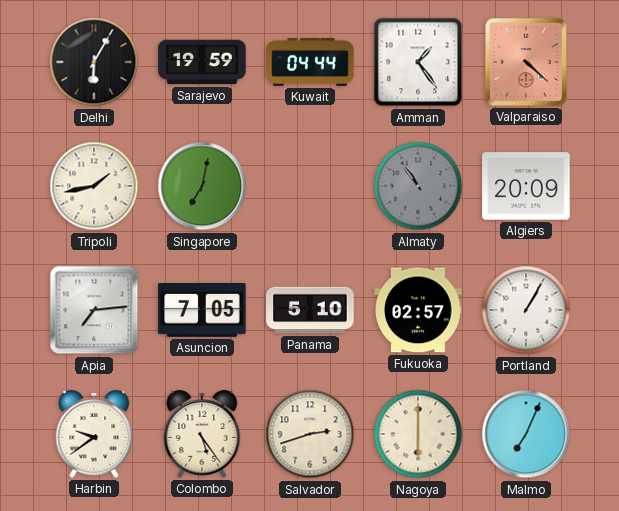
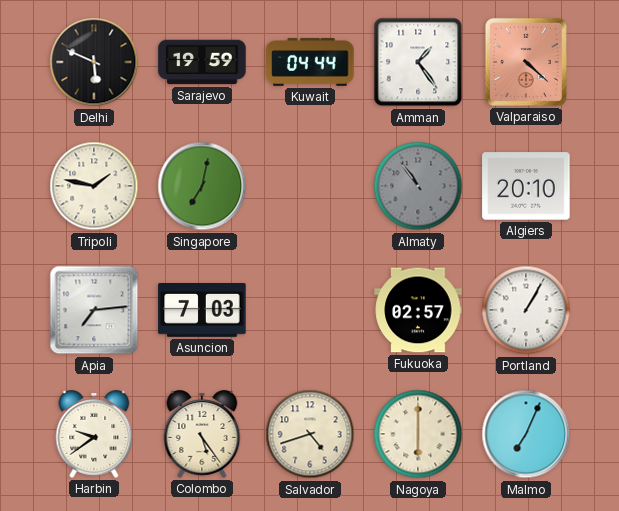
Delhi: 6:05 -> 5:49
Tripoli: 1:43 -> 1:47
Algiers: 20:09 -> 20:10
Asuncion: 7:05 -> 7:03
Panama: 5:10 -> none
Salvador: 2:42 -> 4:42
